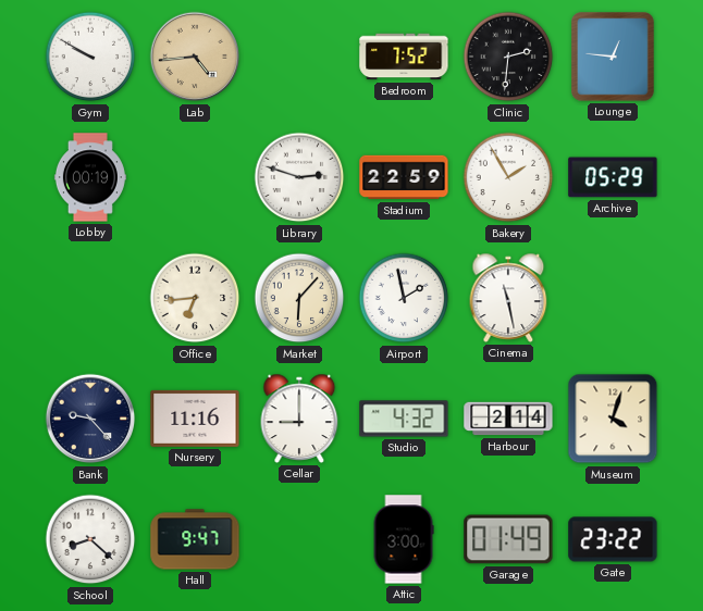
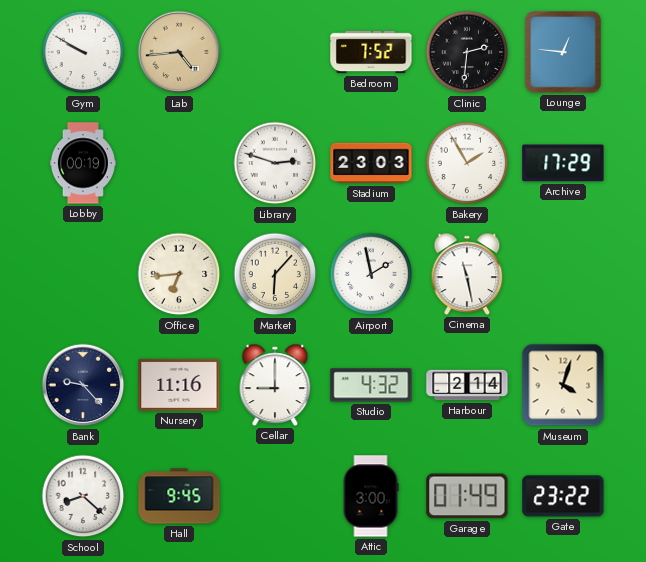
Stadium: 22:59 -> 23:03
Archive: 05:29 -> 17:29
Hall: 9:47 -> 9:45
